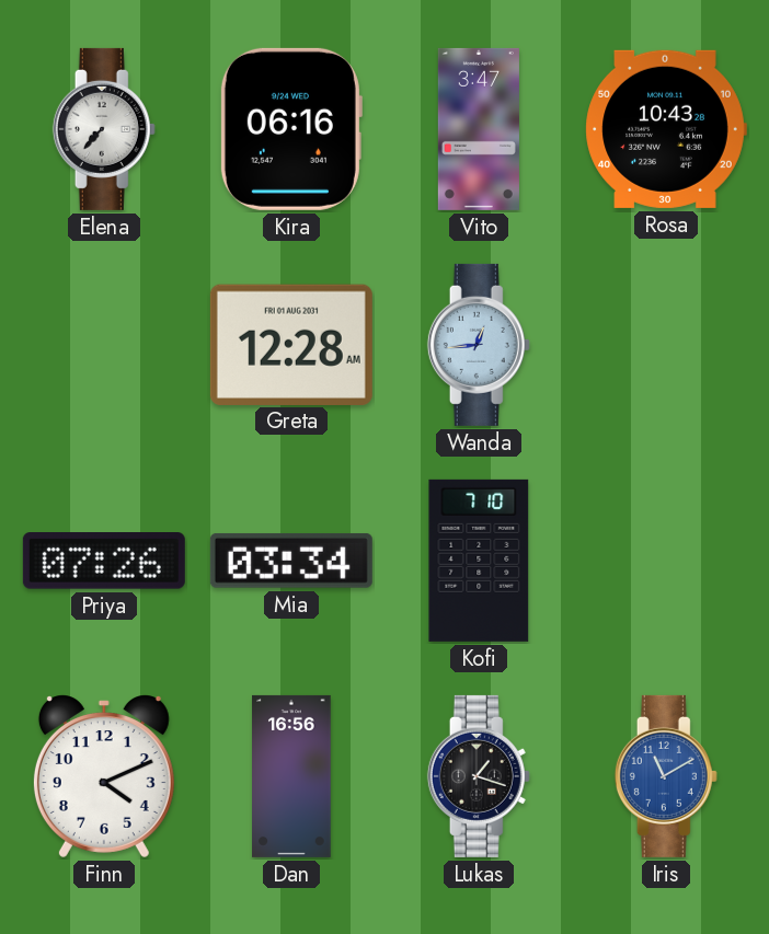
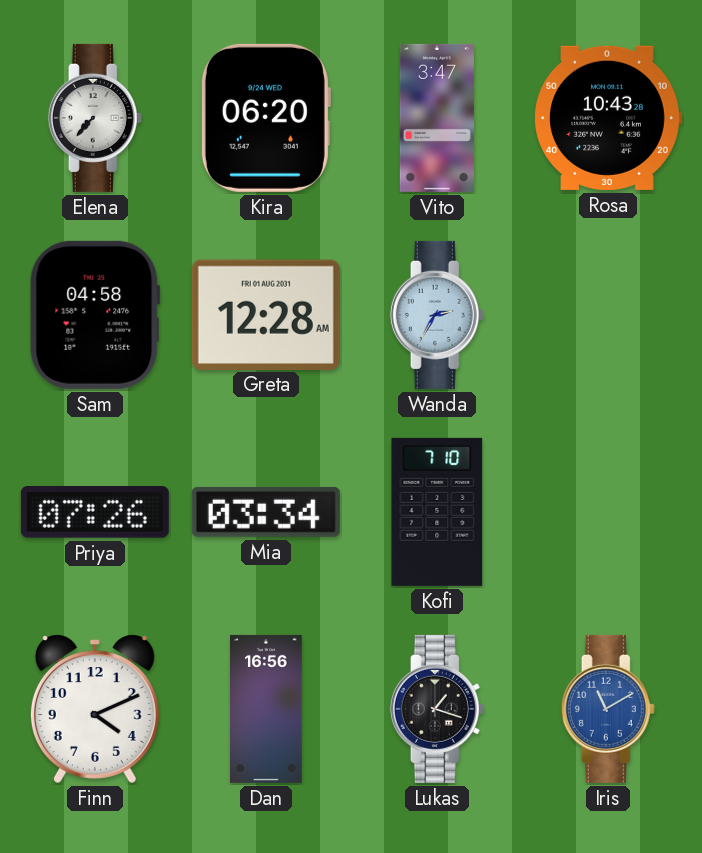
Kira: 06:16 -> 06:20
Sam: none -> 04:58
Wanda: 12:44 -> 2:35
